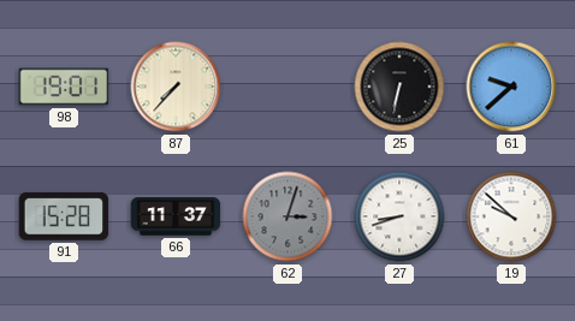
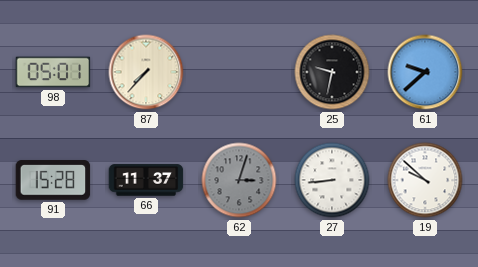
98: 19:01 -> 05:01
25: 6:32 -> 9:32
27: 8:42 -> 8:44
